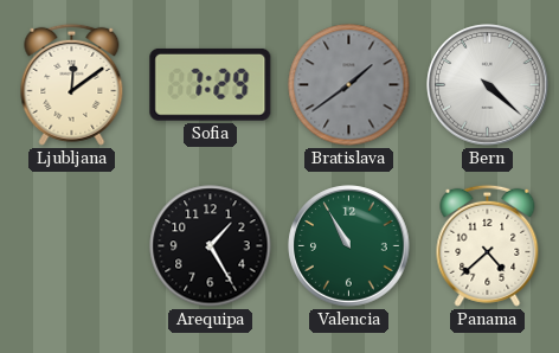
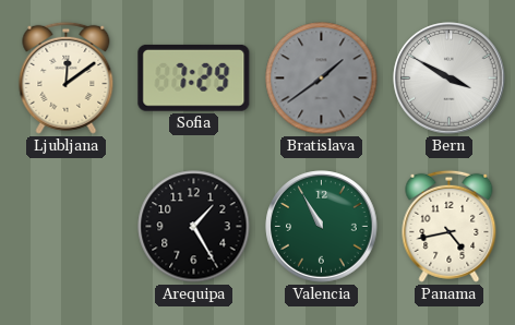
Bern: 4:22 -> 3:50
Panama: 4:38 -> 4:43
